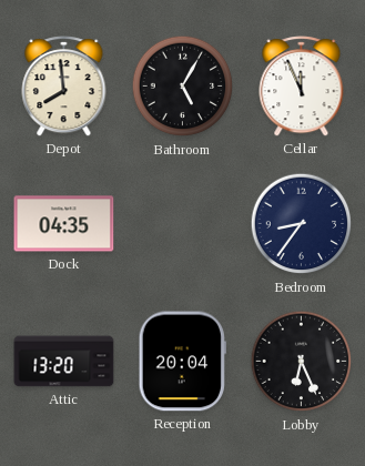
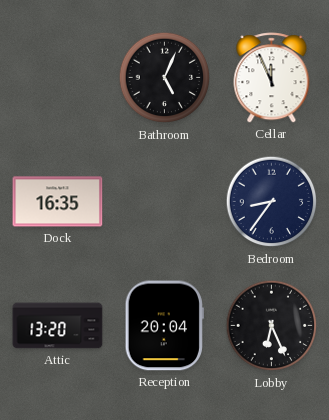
Depot: 7:59 -> none
Bathroom: 5:05 -> 5:04
Dock: 04:35 -> 16:35
